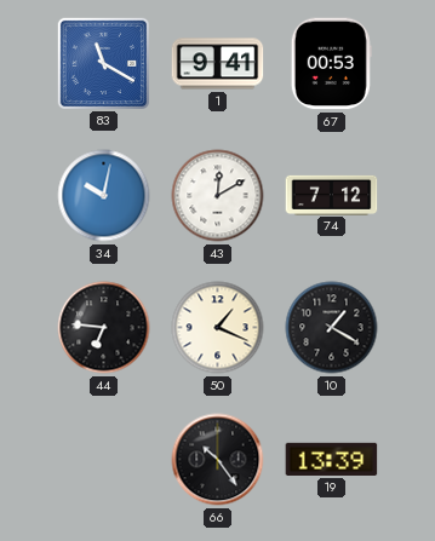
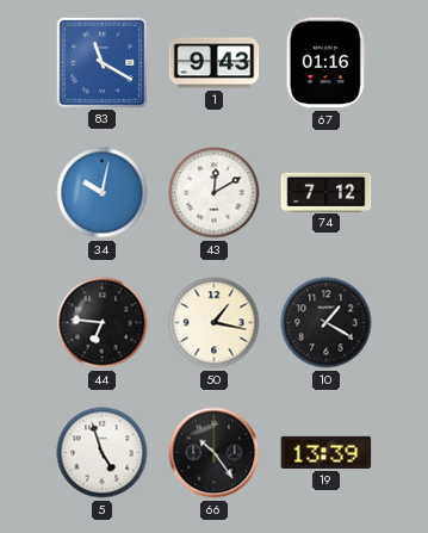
1: 9:41 -> 9:43
67: 00:53 -> 01:16
50: 1:19 -> 1:17
5: none -> 4:57
